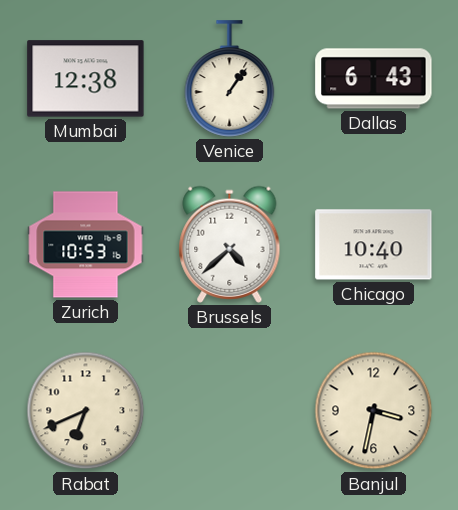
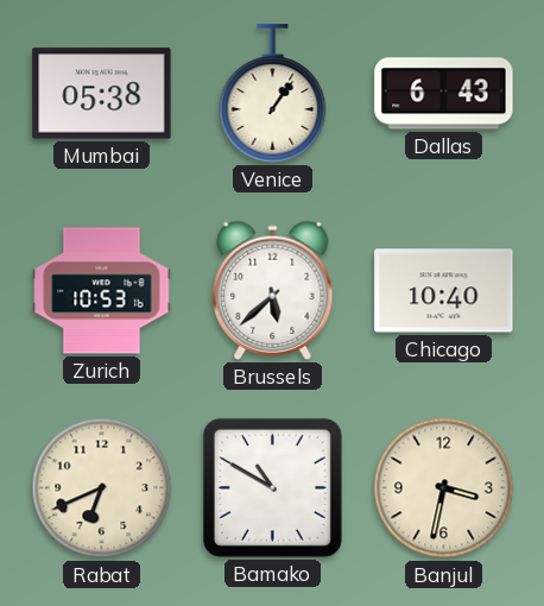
Mumbai: 12:38 -> 05:38
Brussels: 4:38 -> 5:38
Bamako: none -> 10:50
